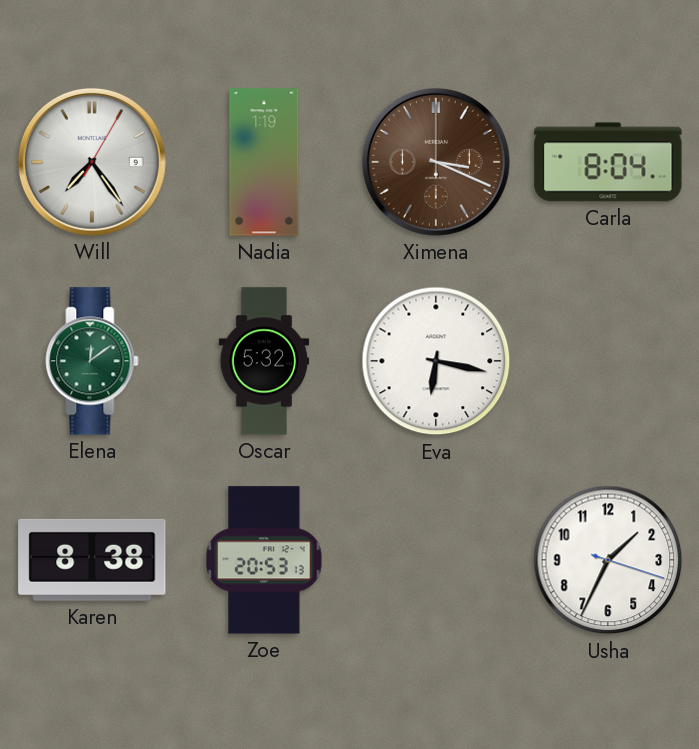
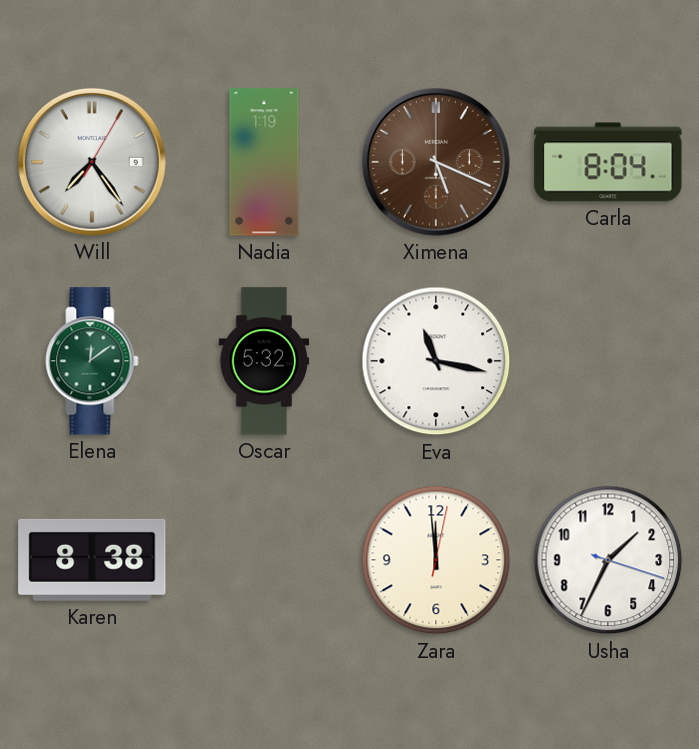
Ximena: 3:19 -> 5:19
Eva: 6:17 -> 11:17
Zoe: 20:53 -> none
Zara: none -> 11:59
